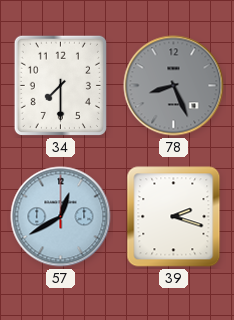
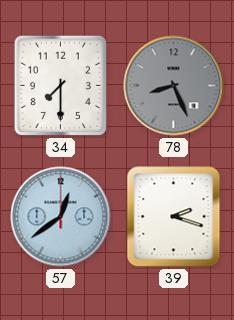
57: 12:40 -> 12:39
